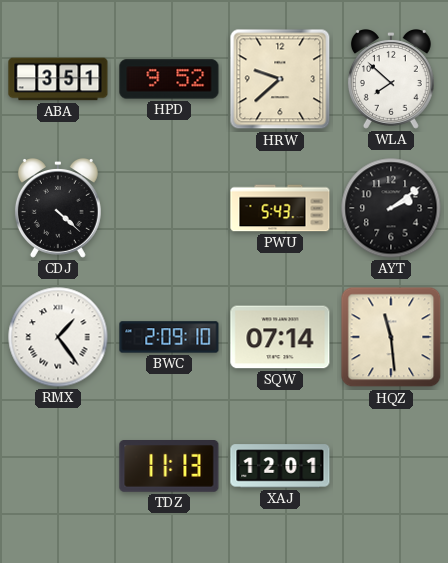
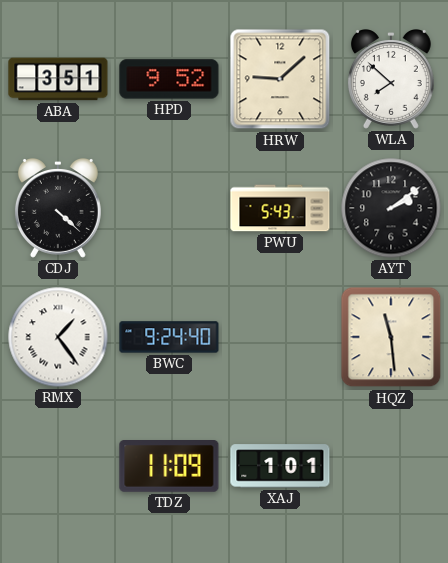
HRW: 9:38 -> 9:08
BWC: 2:09 -> 9:24
SQW: 07:14 -> none
TDZ: 11:13 -> 11:09
XAJ: 12:01 -> 1:01
